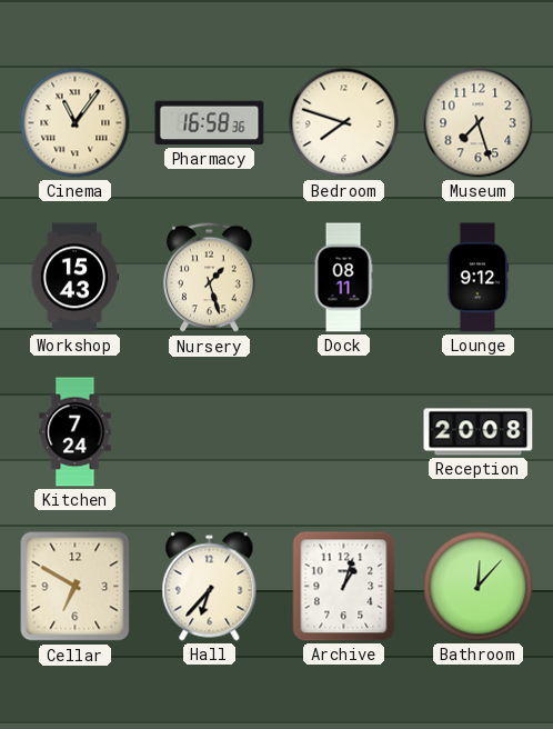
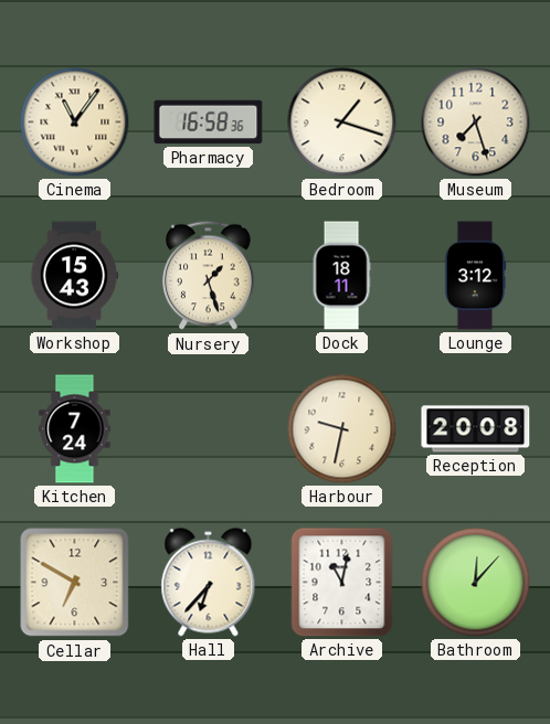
Bedroom: 7:48 -> 1:18
Dock: 08:11 -> 18:11
Lounge: 9:12 -> 3:12
Harbour: none -> 9:32
Archive: 1:03 -> 11:02
